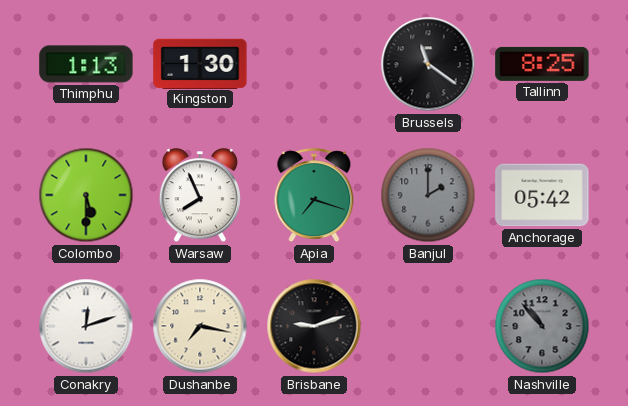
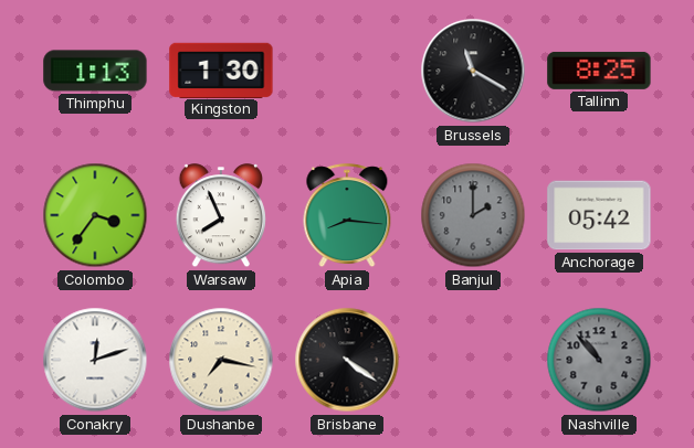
Brussels: 11:21 -> 11:20
Colombo: 5:30 -> 3:36
Apia: 7:18 -> 8:16
Brisbane: 9:12 -> 4:21
